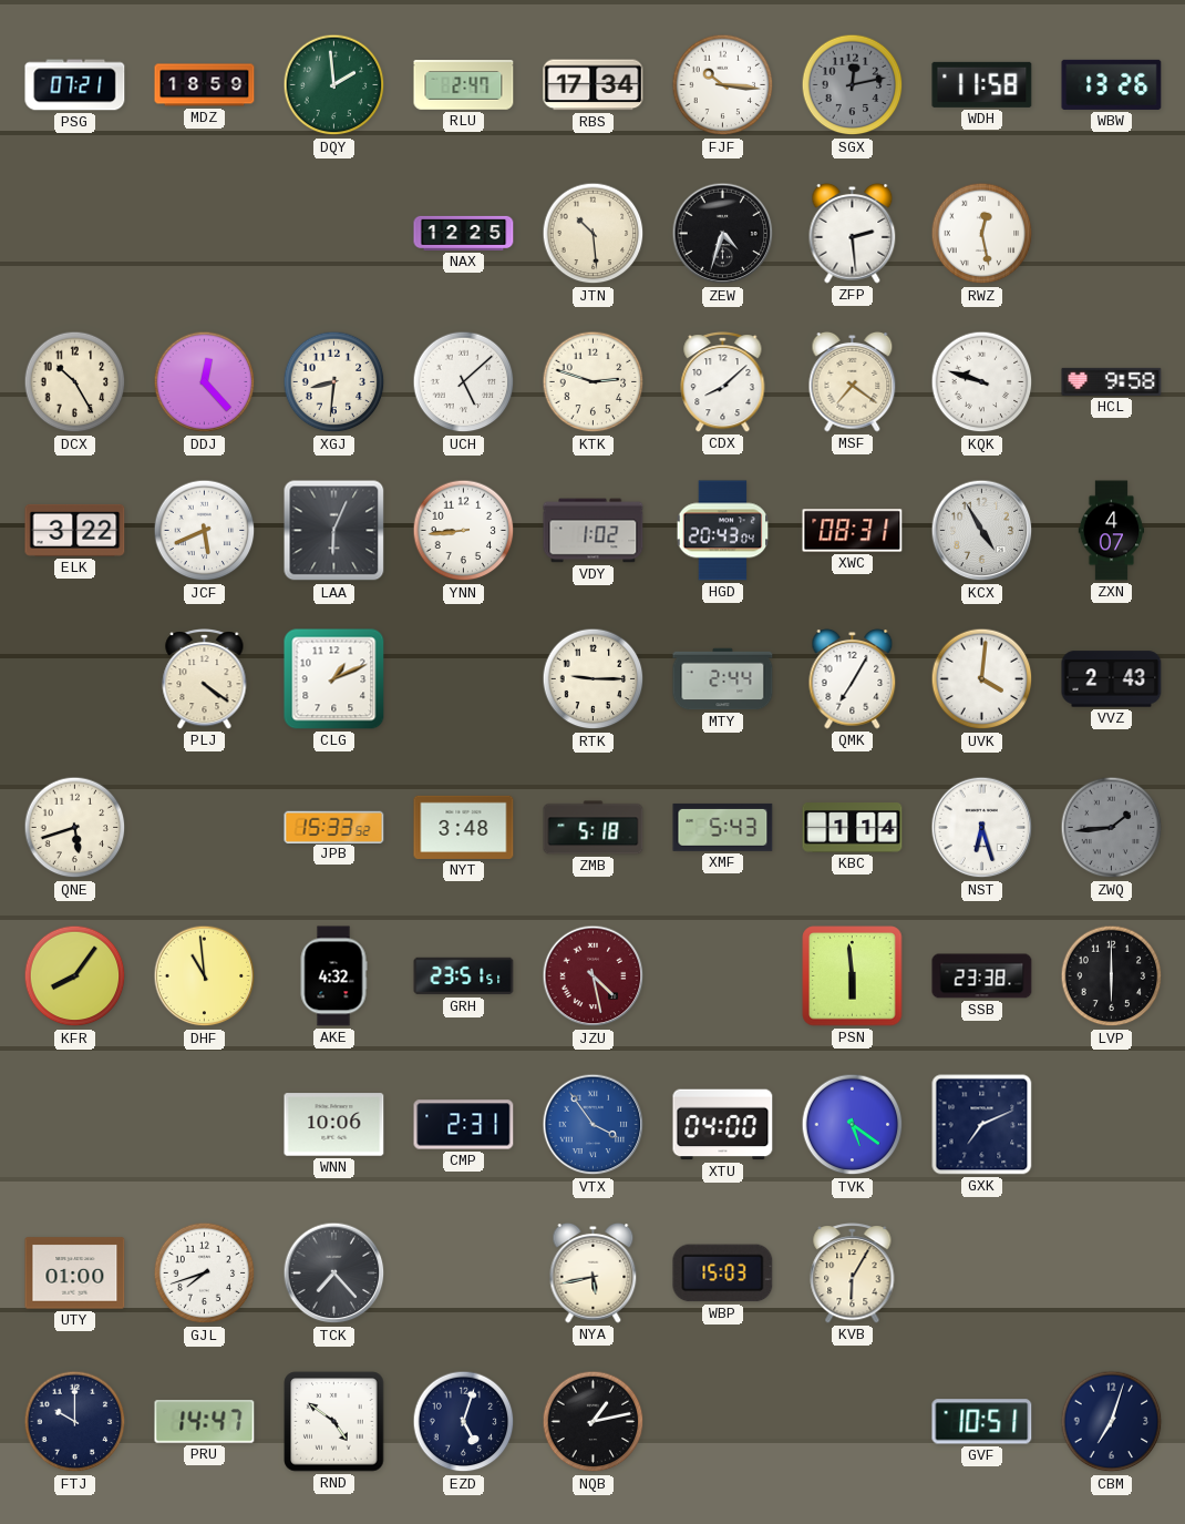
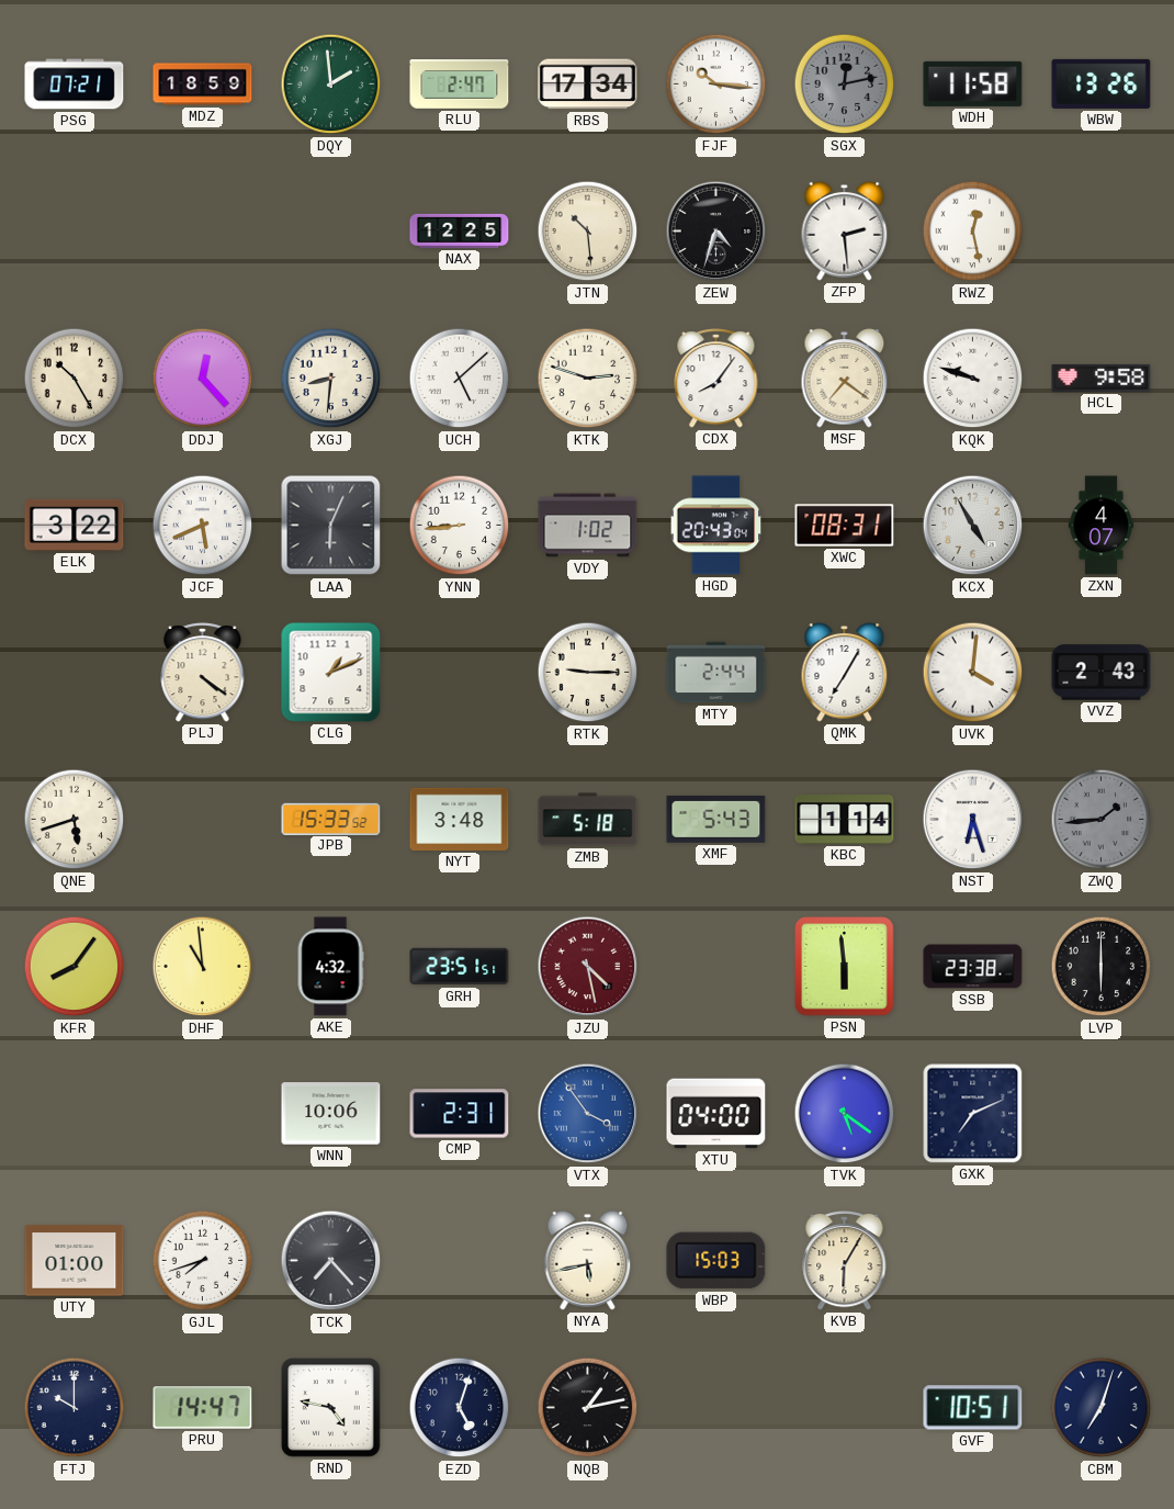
CDX: 8:08 -> 8:06
RND: 4:51 -> 4:47
